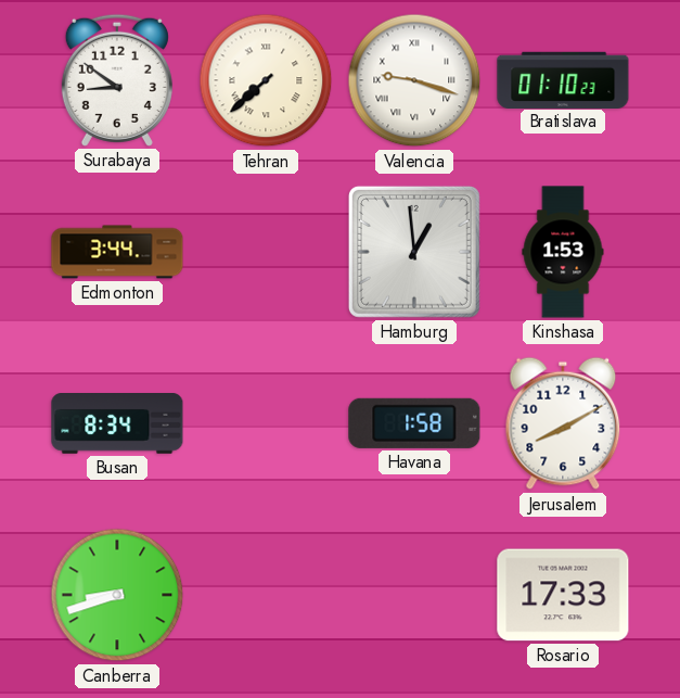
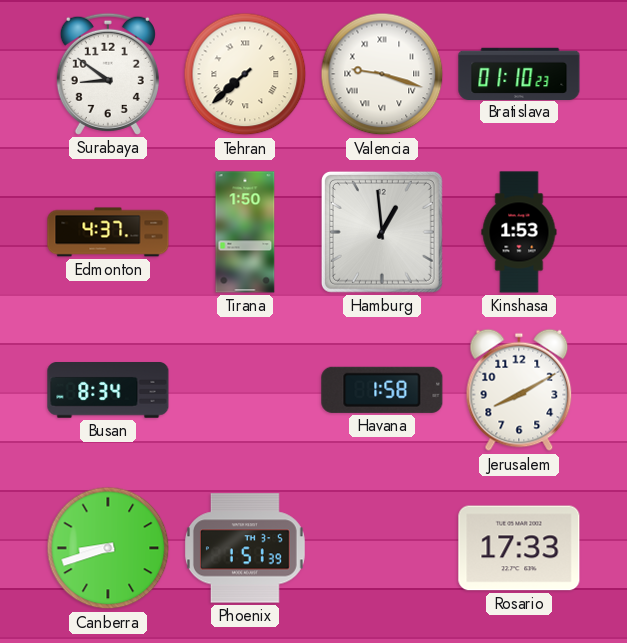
Edmonton: 3:44 -> 4:37
Tirana: none -> 1:50
Phoenix: none -> 1:51
